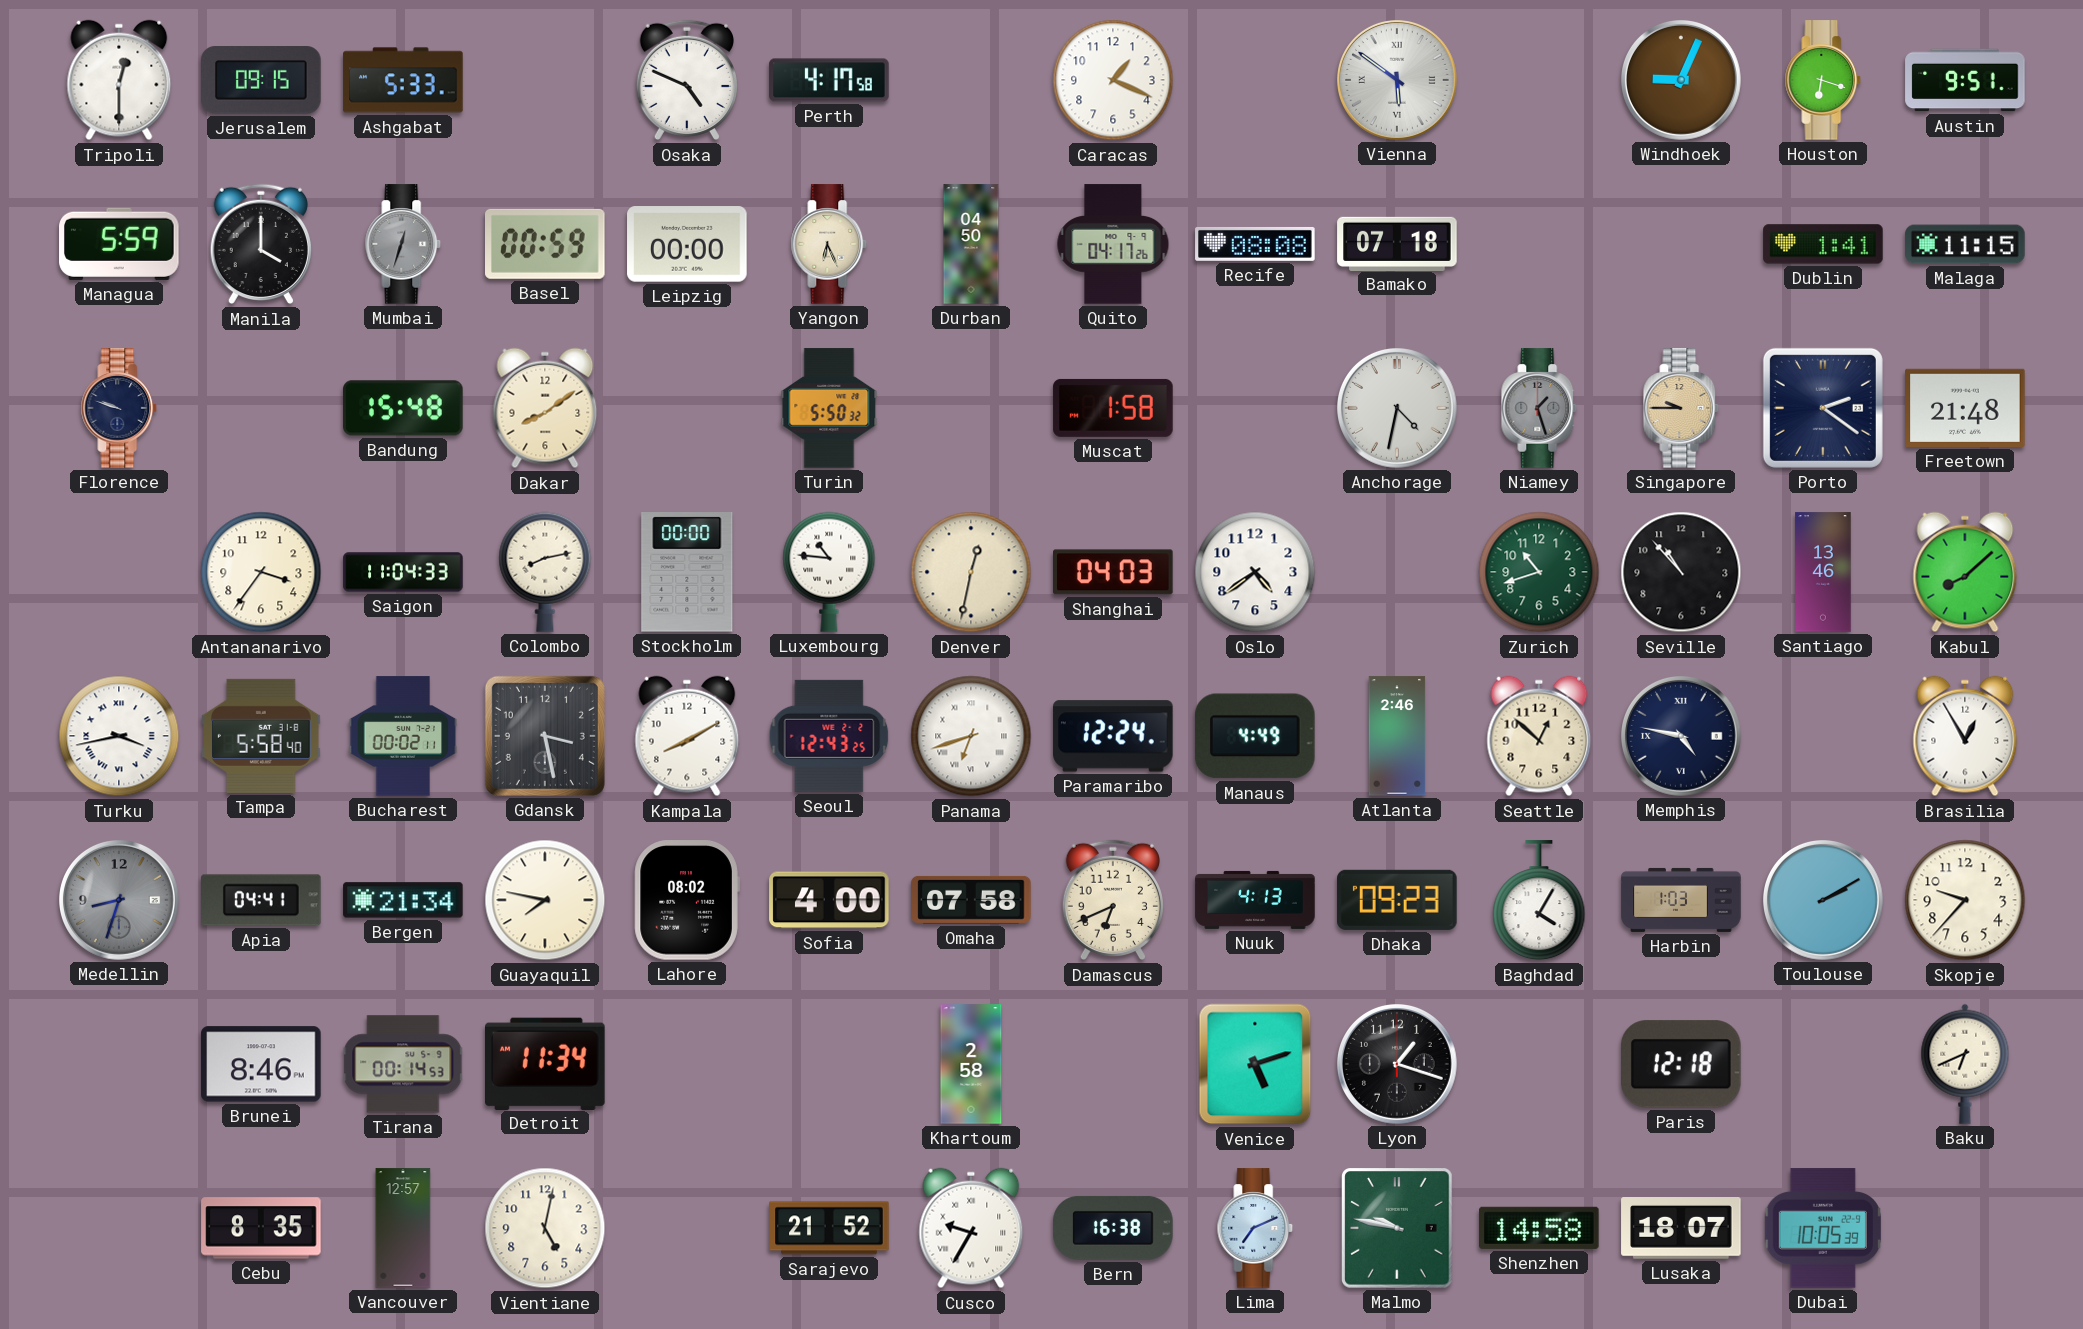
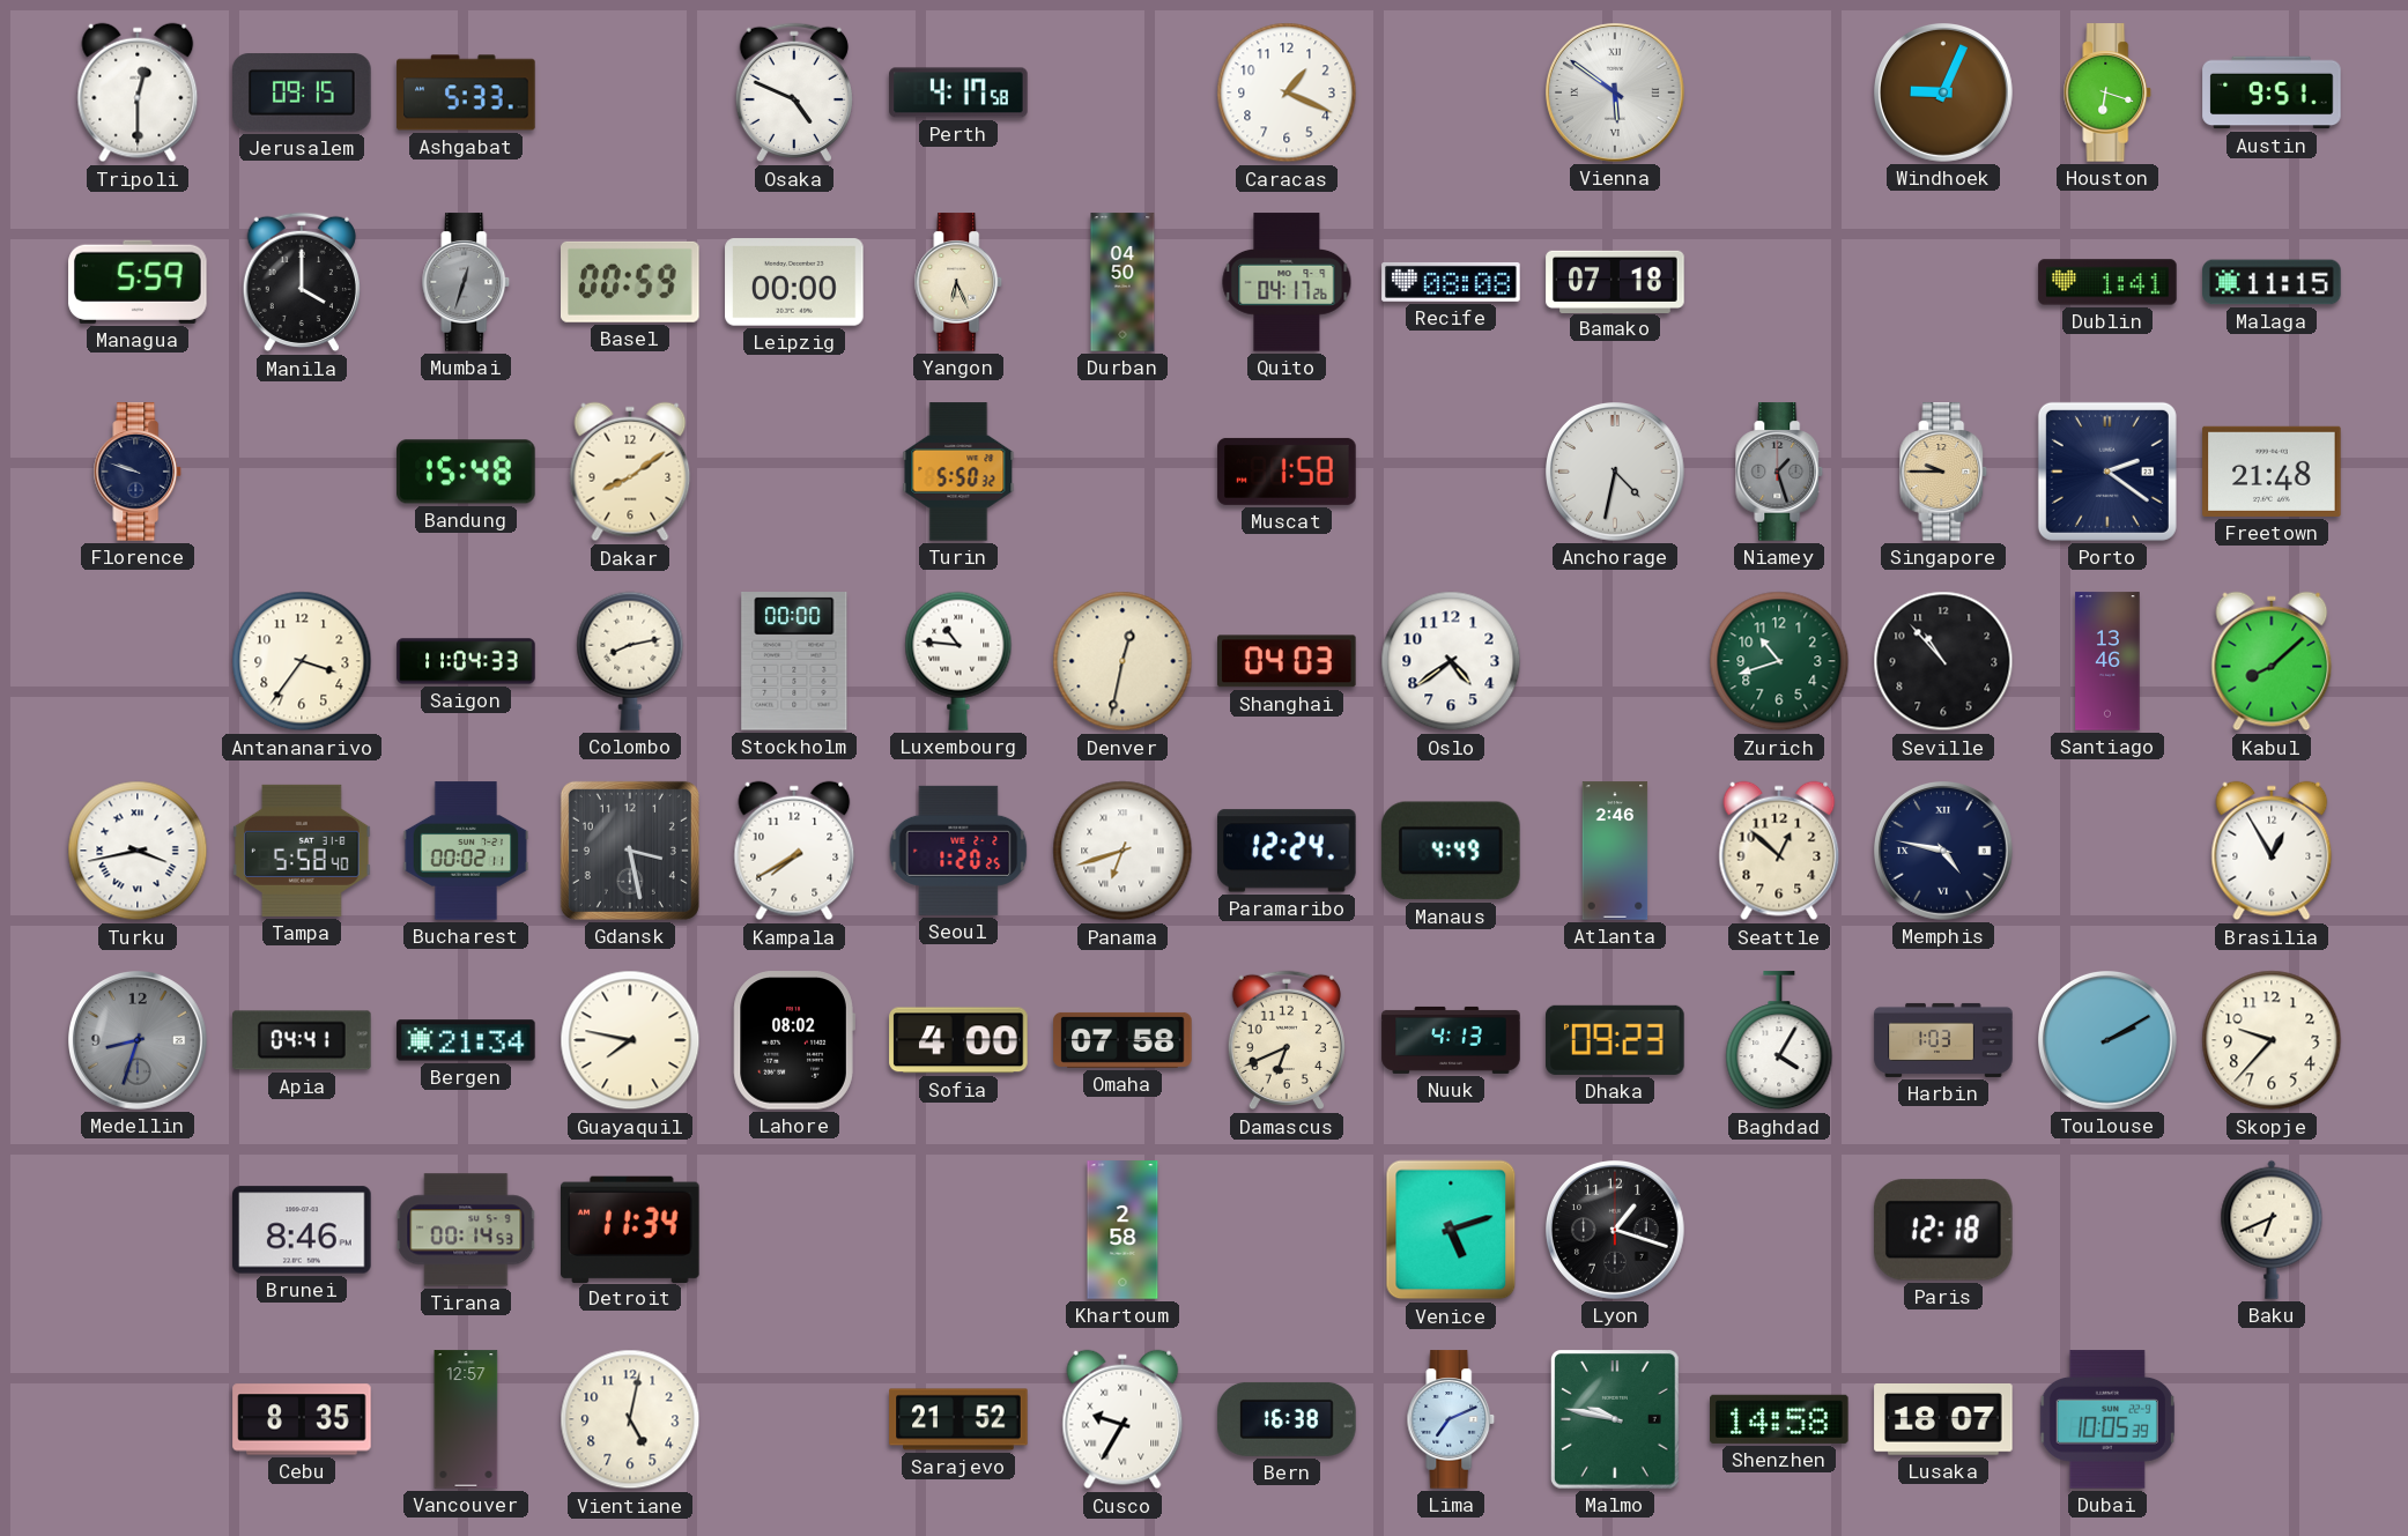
Kampala: 8:10 -> 7:40
Seoul: 12:43 -> 1:20
